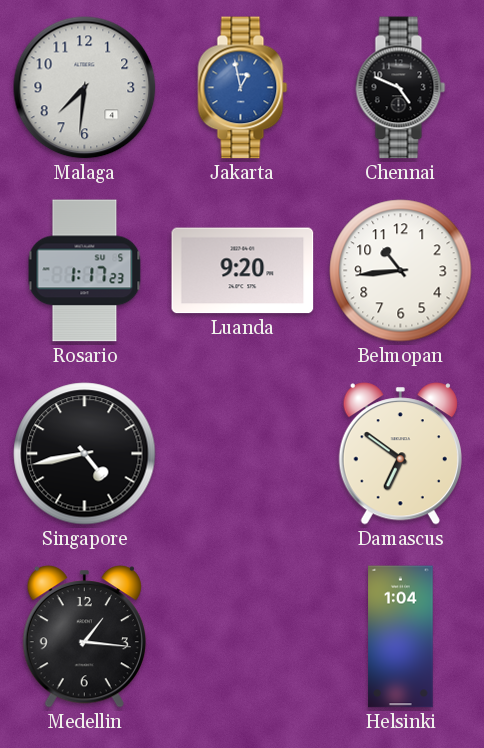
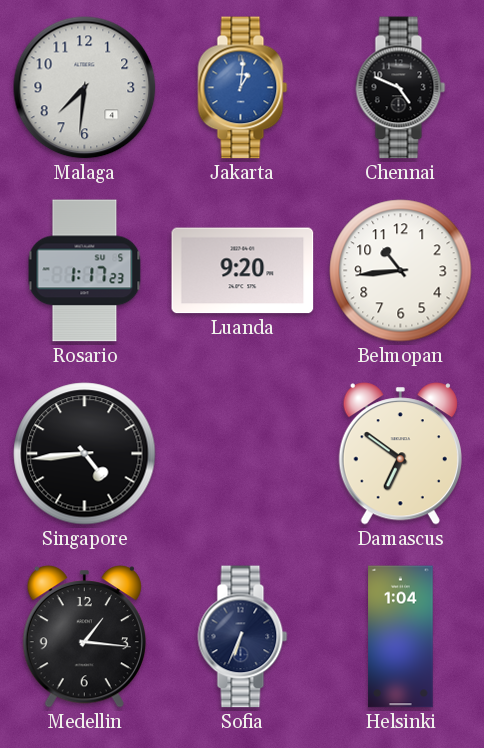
Jakarta: 12:58 -> 1:01
Singapore: 4:43 -> 4:44
Sofia: none -> 6:34
